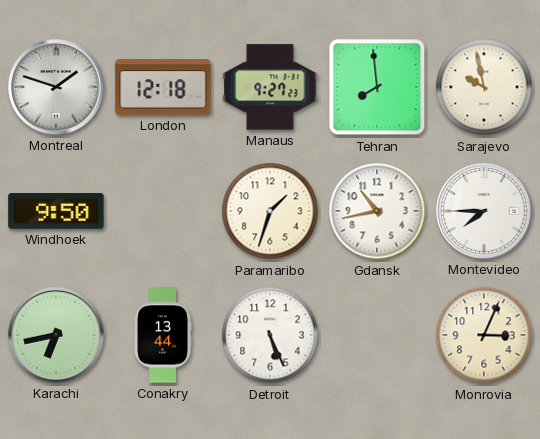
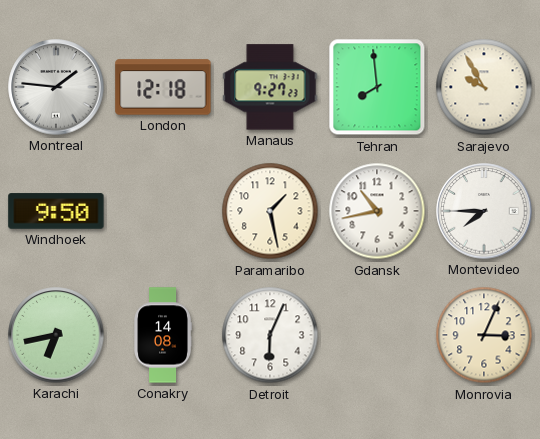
Montreal: 1:48 -> 1:46
Sarajevo: 9:58 -> 9:55
Paramaribo: 1:33 -> 1:28
Conakry: 13:44 -> 14:08
Detroit: 5:26 -> 6:04
